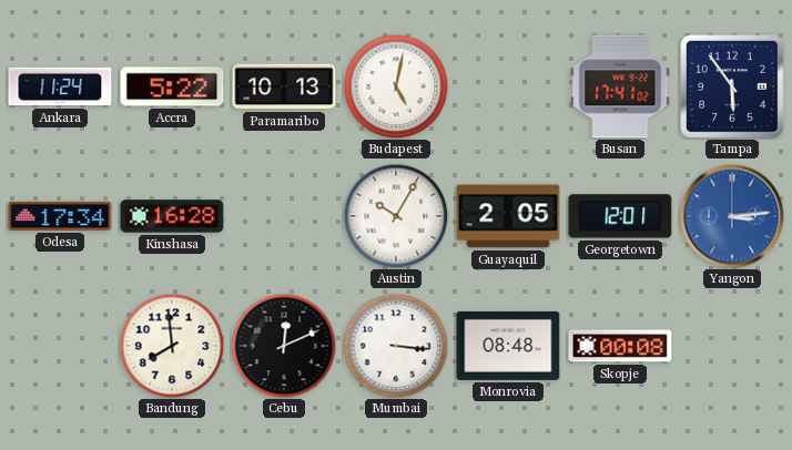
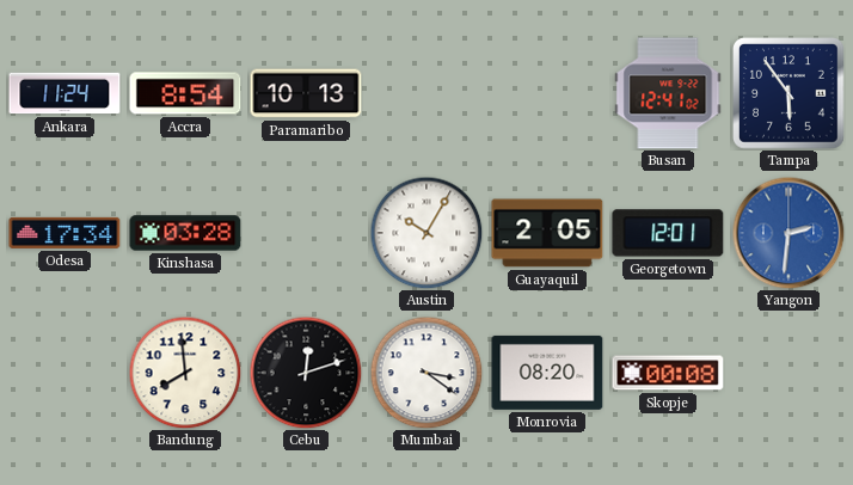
Accra: 5:22 -> 8:54
Budapest: 5:02 -> none
Busan: 17:41 -> 12:41
Kinshasa: 16:28 -> 03:28
Yangon: 3:14 -> 2:31
Cebu: 12:11 -> 12:12
Mumbai: 3:16 -> 3:21
Monrovia: 08:48 -> 08:20
